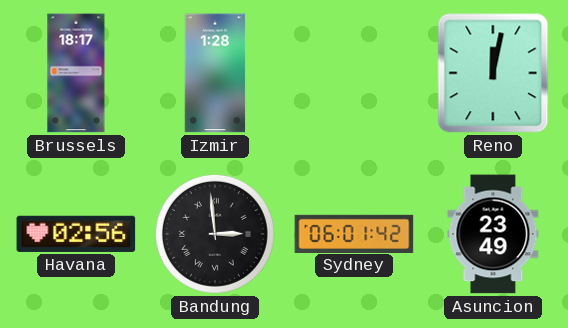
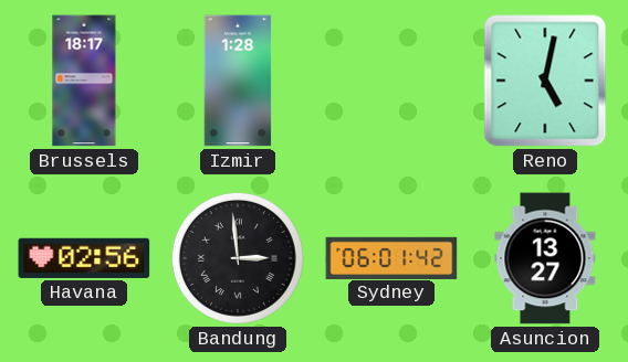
Reno: 12:02 -> 5:02
Asuncion: 23:49 -> 13:27
